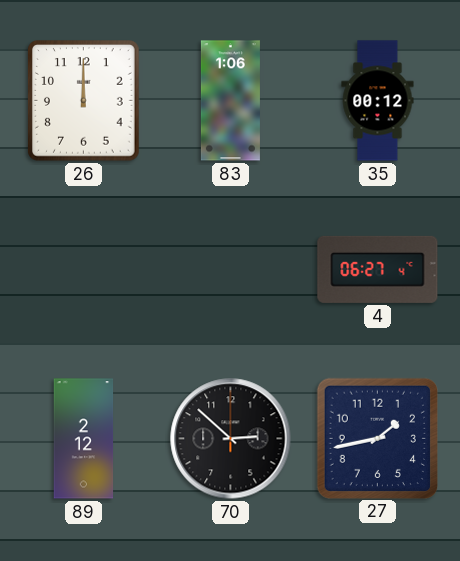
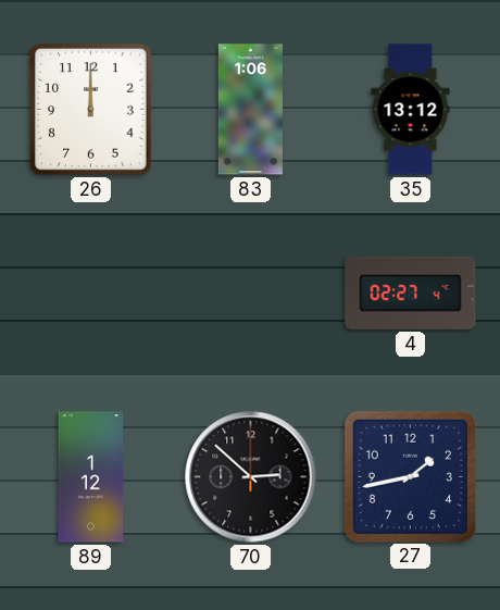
35: 00:12 -> 13:12
4: 06:27 -> 02:27
89: 2:12 -> 1:12
